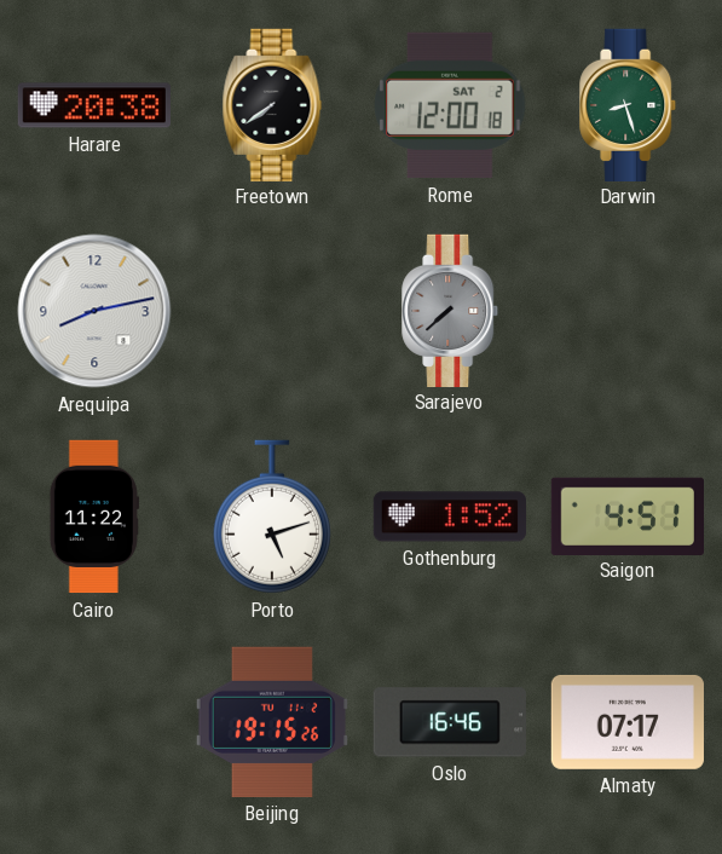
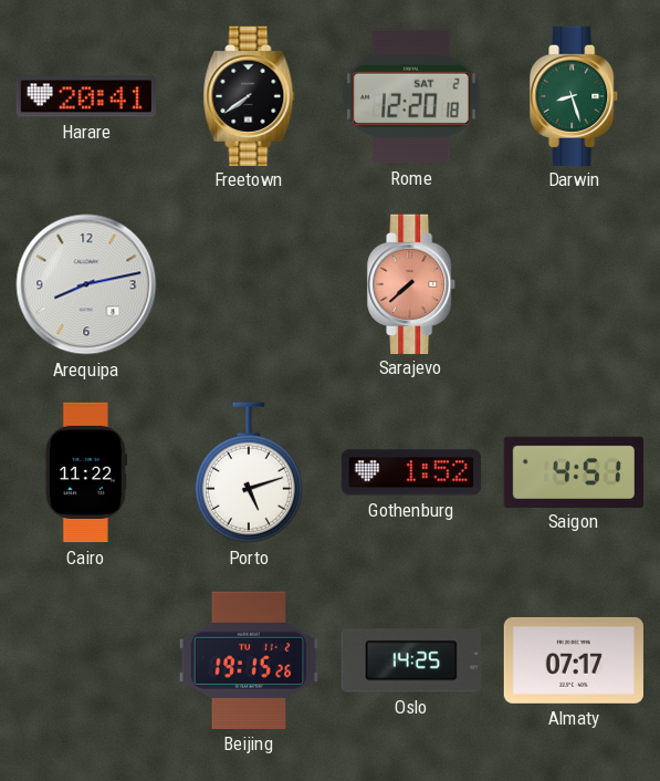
Harare: 20:38 -> 20:41
Rome: 12:00 -> 12:20
Sarajevo dial: grey -> salmon
Oslo: 16:46 -> 14:25
